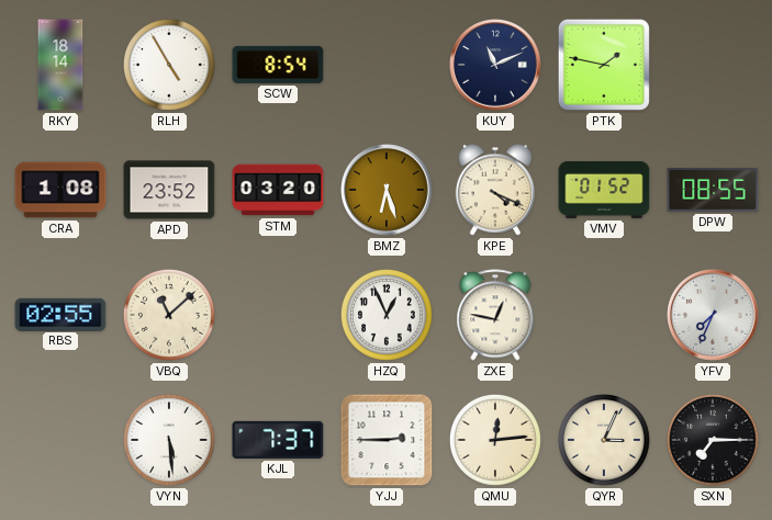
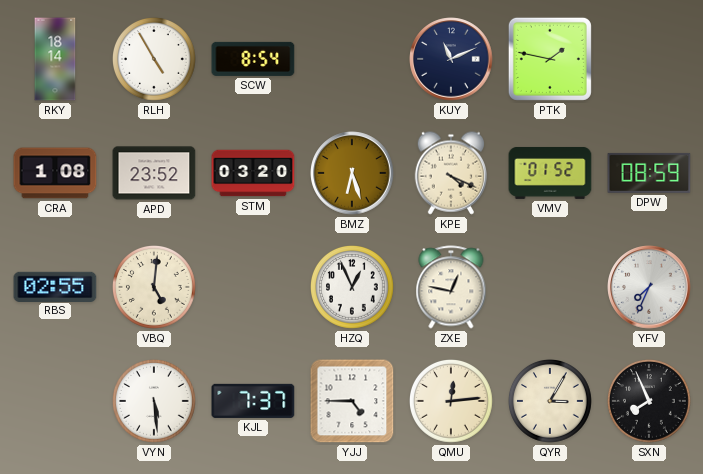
DPW: 08:55 -> 08:59
VBQ: 11:08 -> 5:01
YJJ: 2:45 -> 4:45
QYR: 3:04 -> 3:05
SXN: 7:15 -> 7:56
